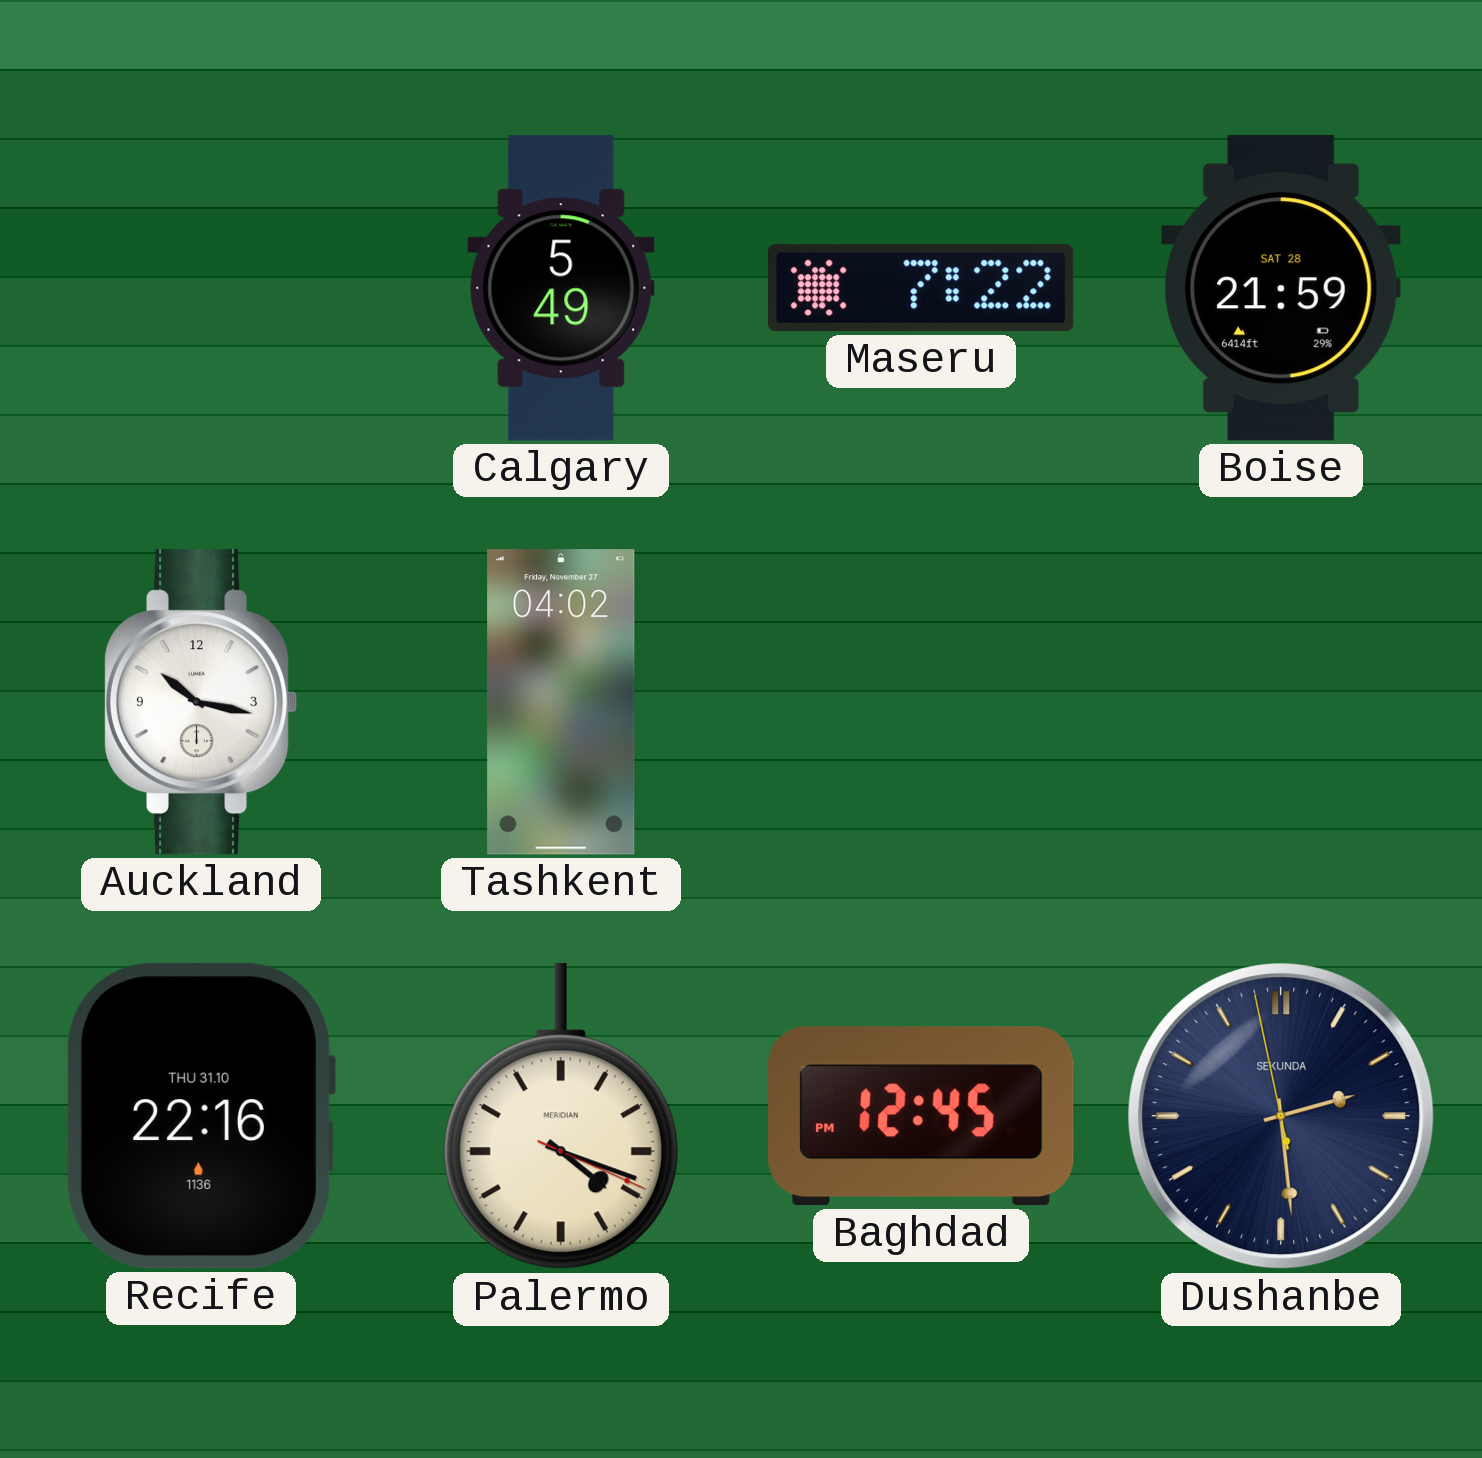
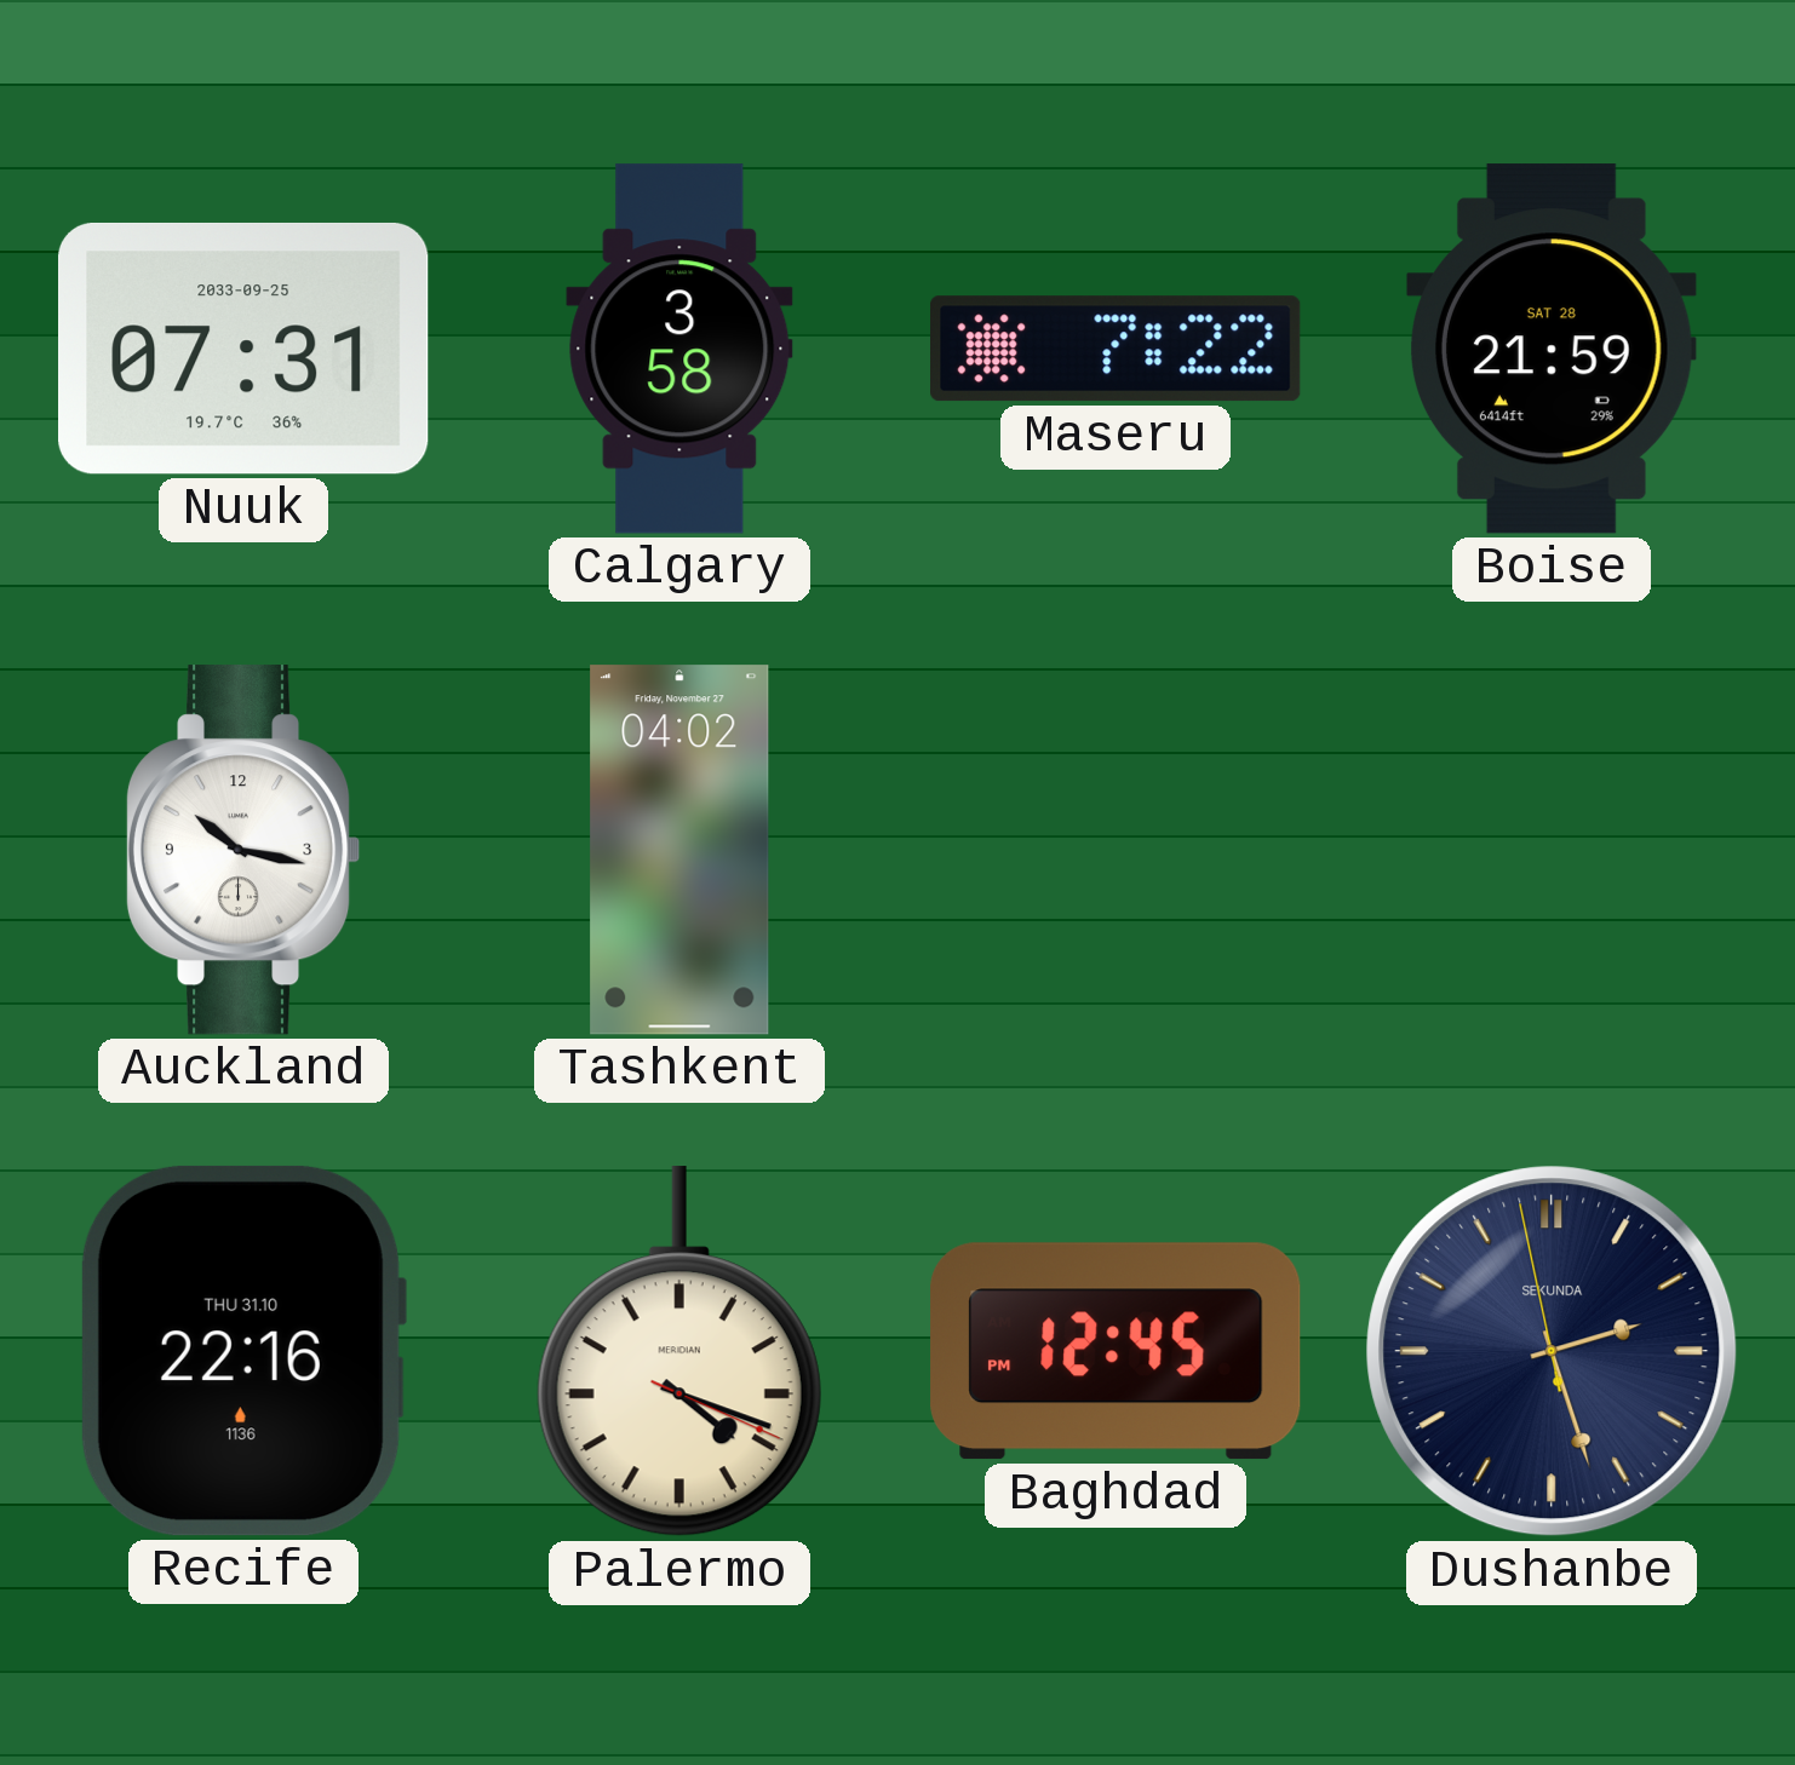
Nuuk: none -> 07:31
Calgary: 5:49 -> 3:58
Dushanbe: 2:28 -> 2:26
